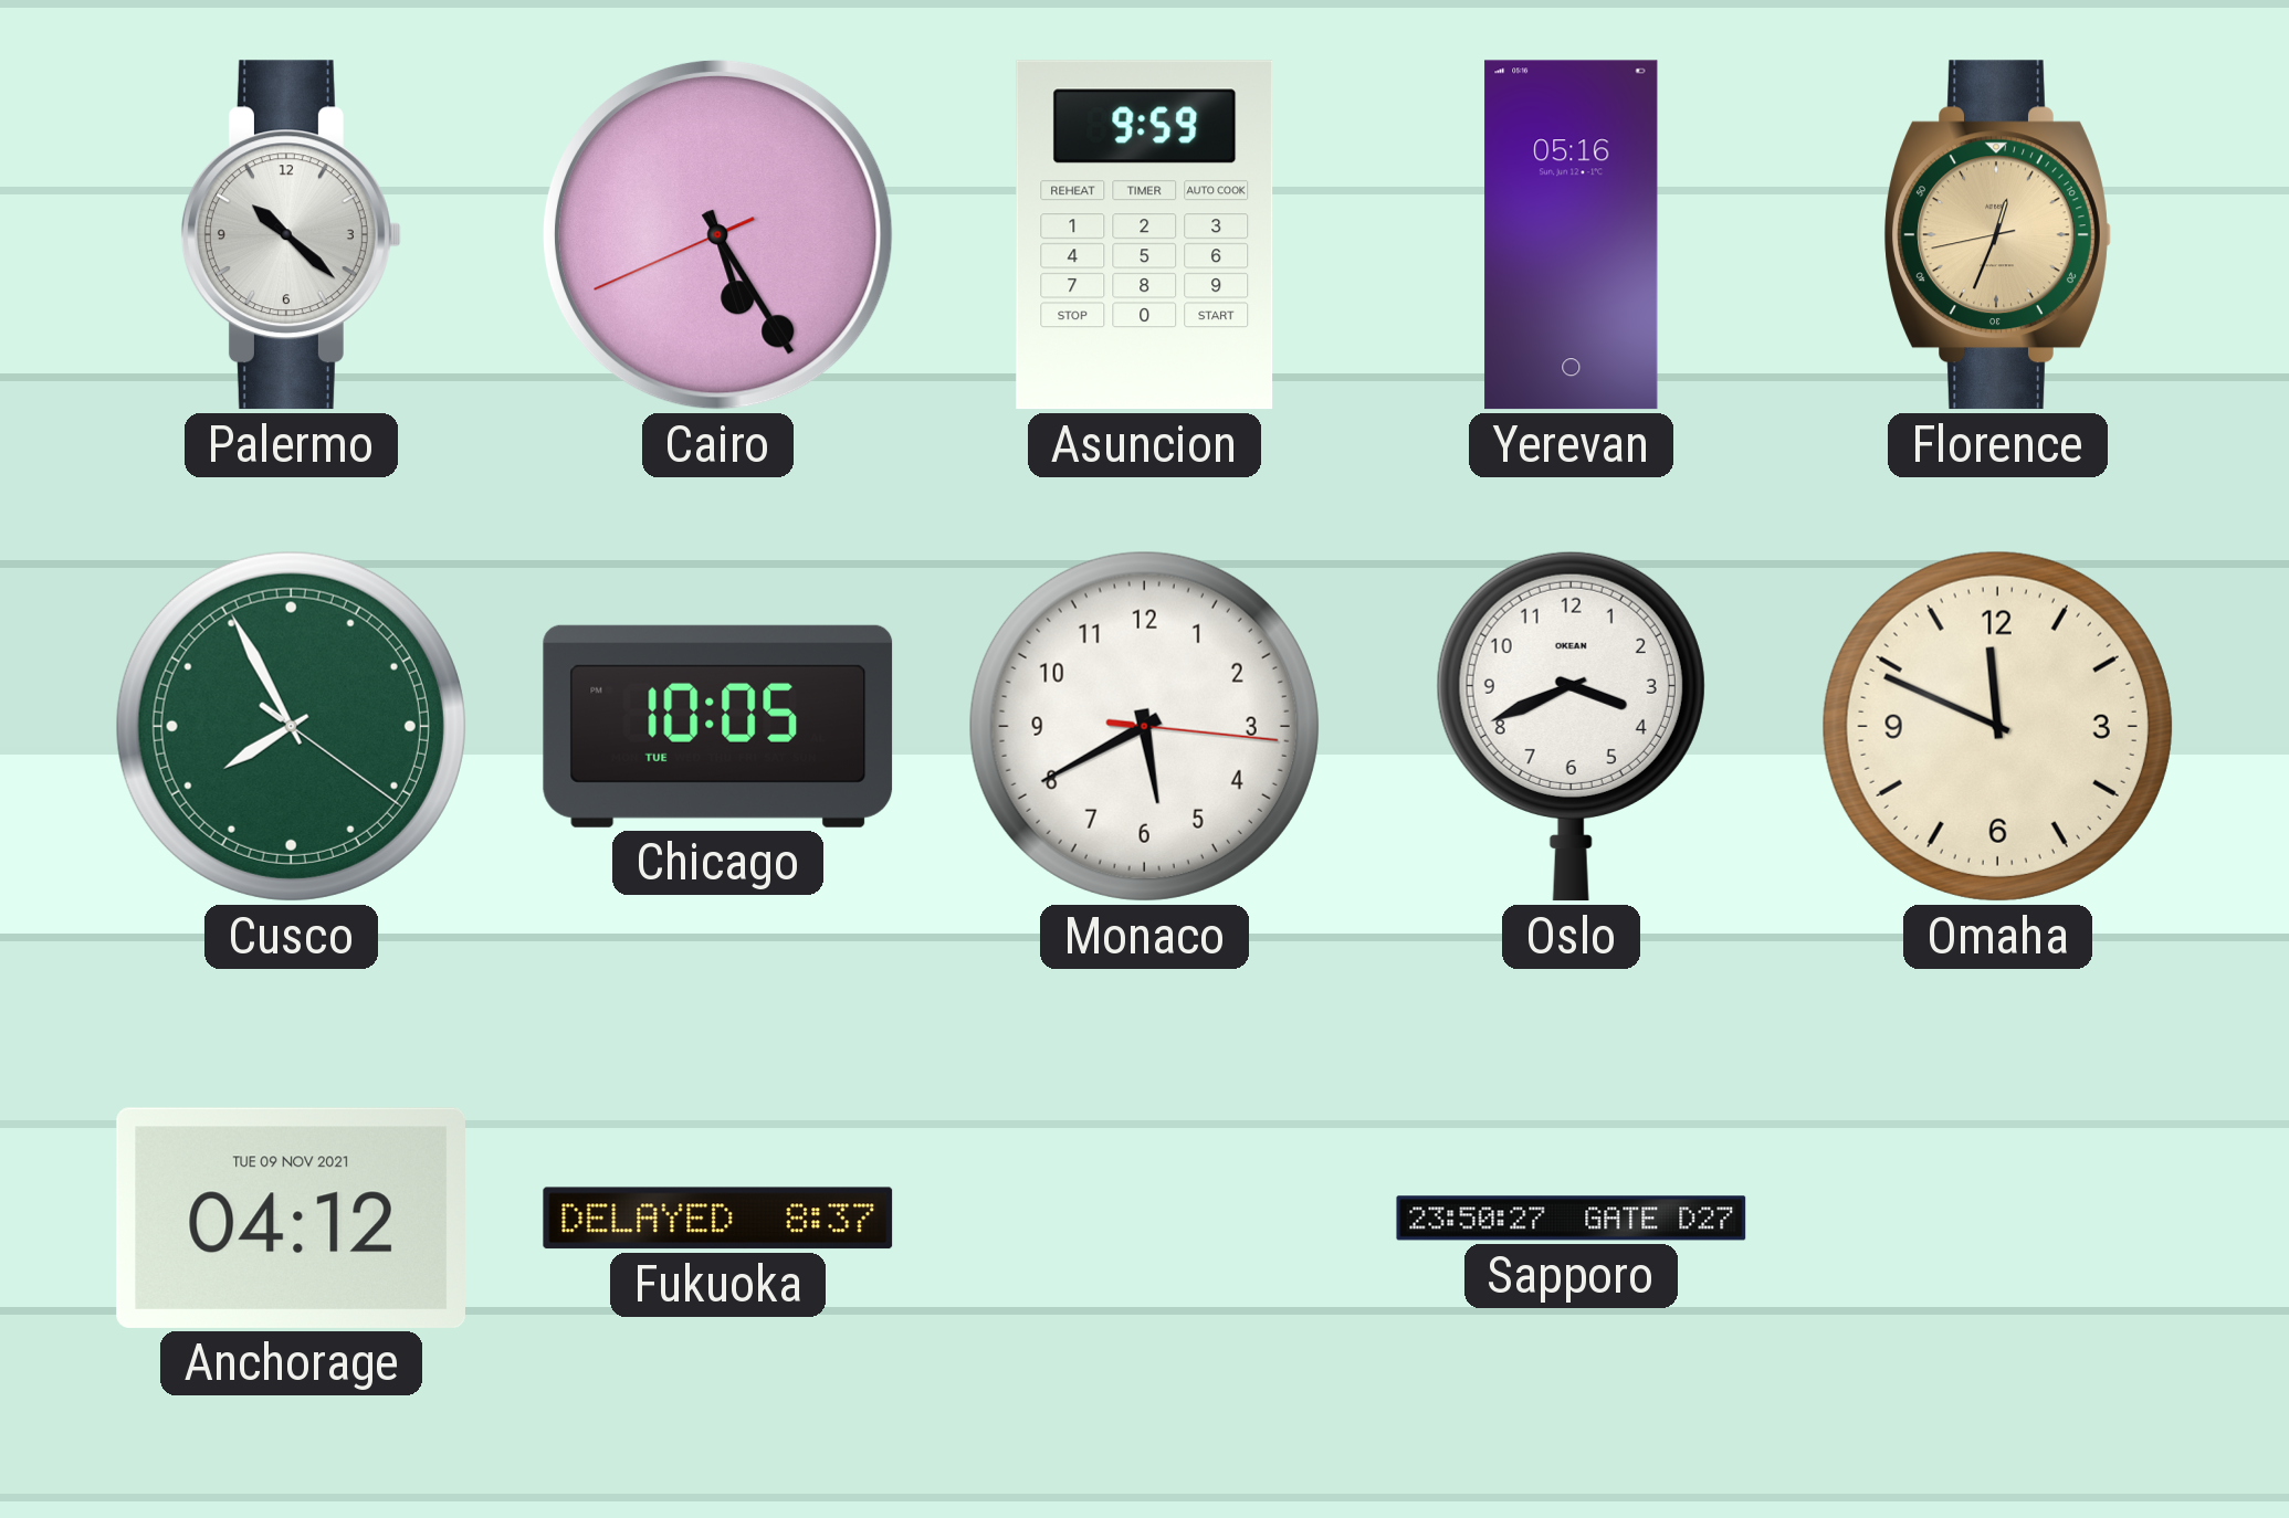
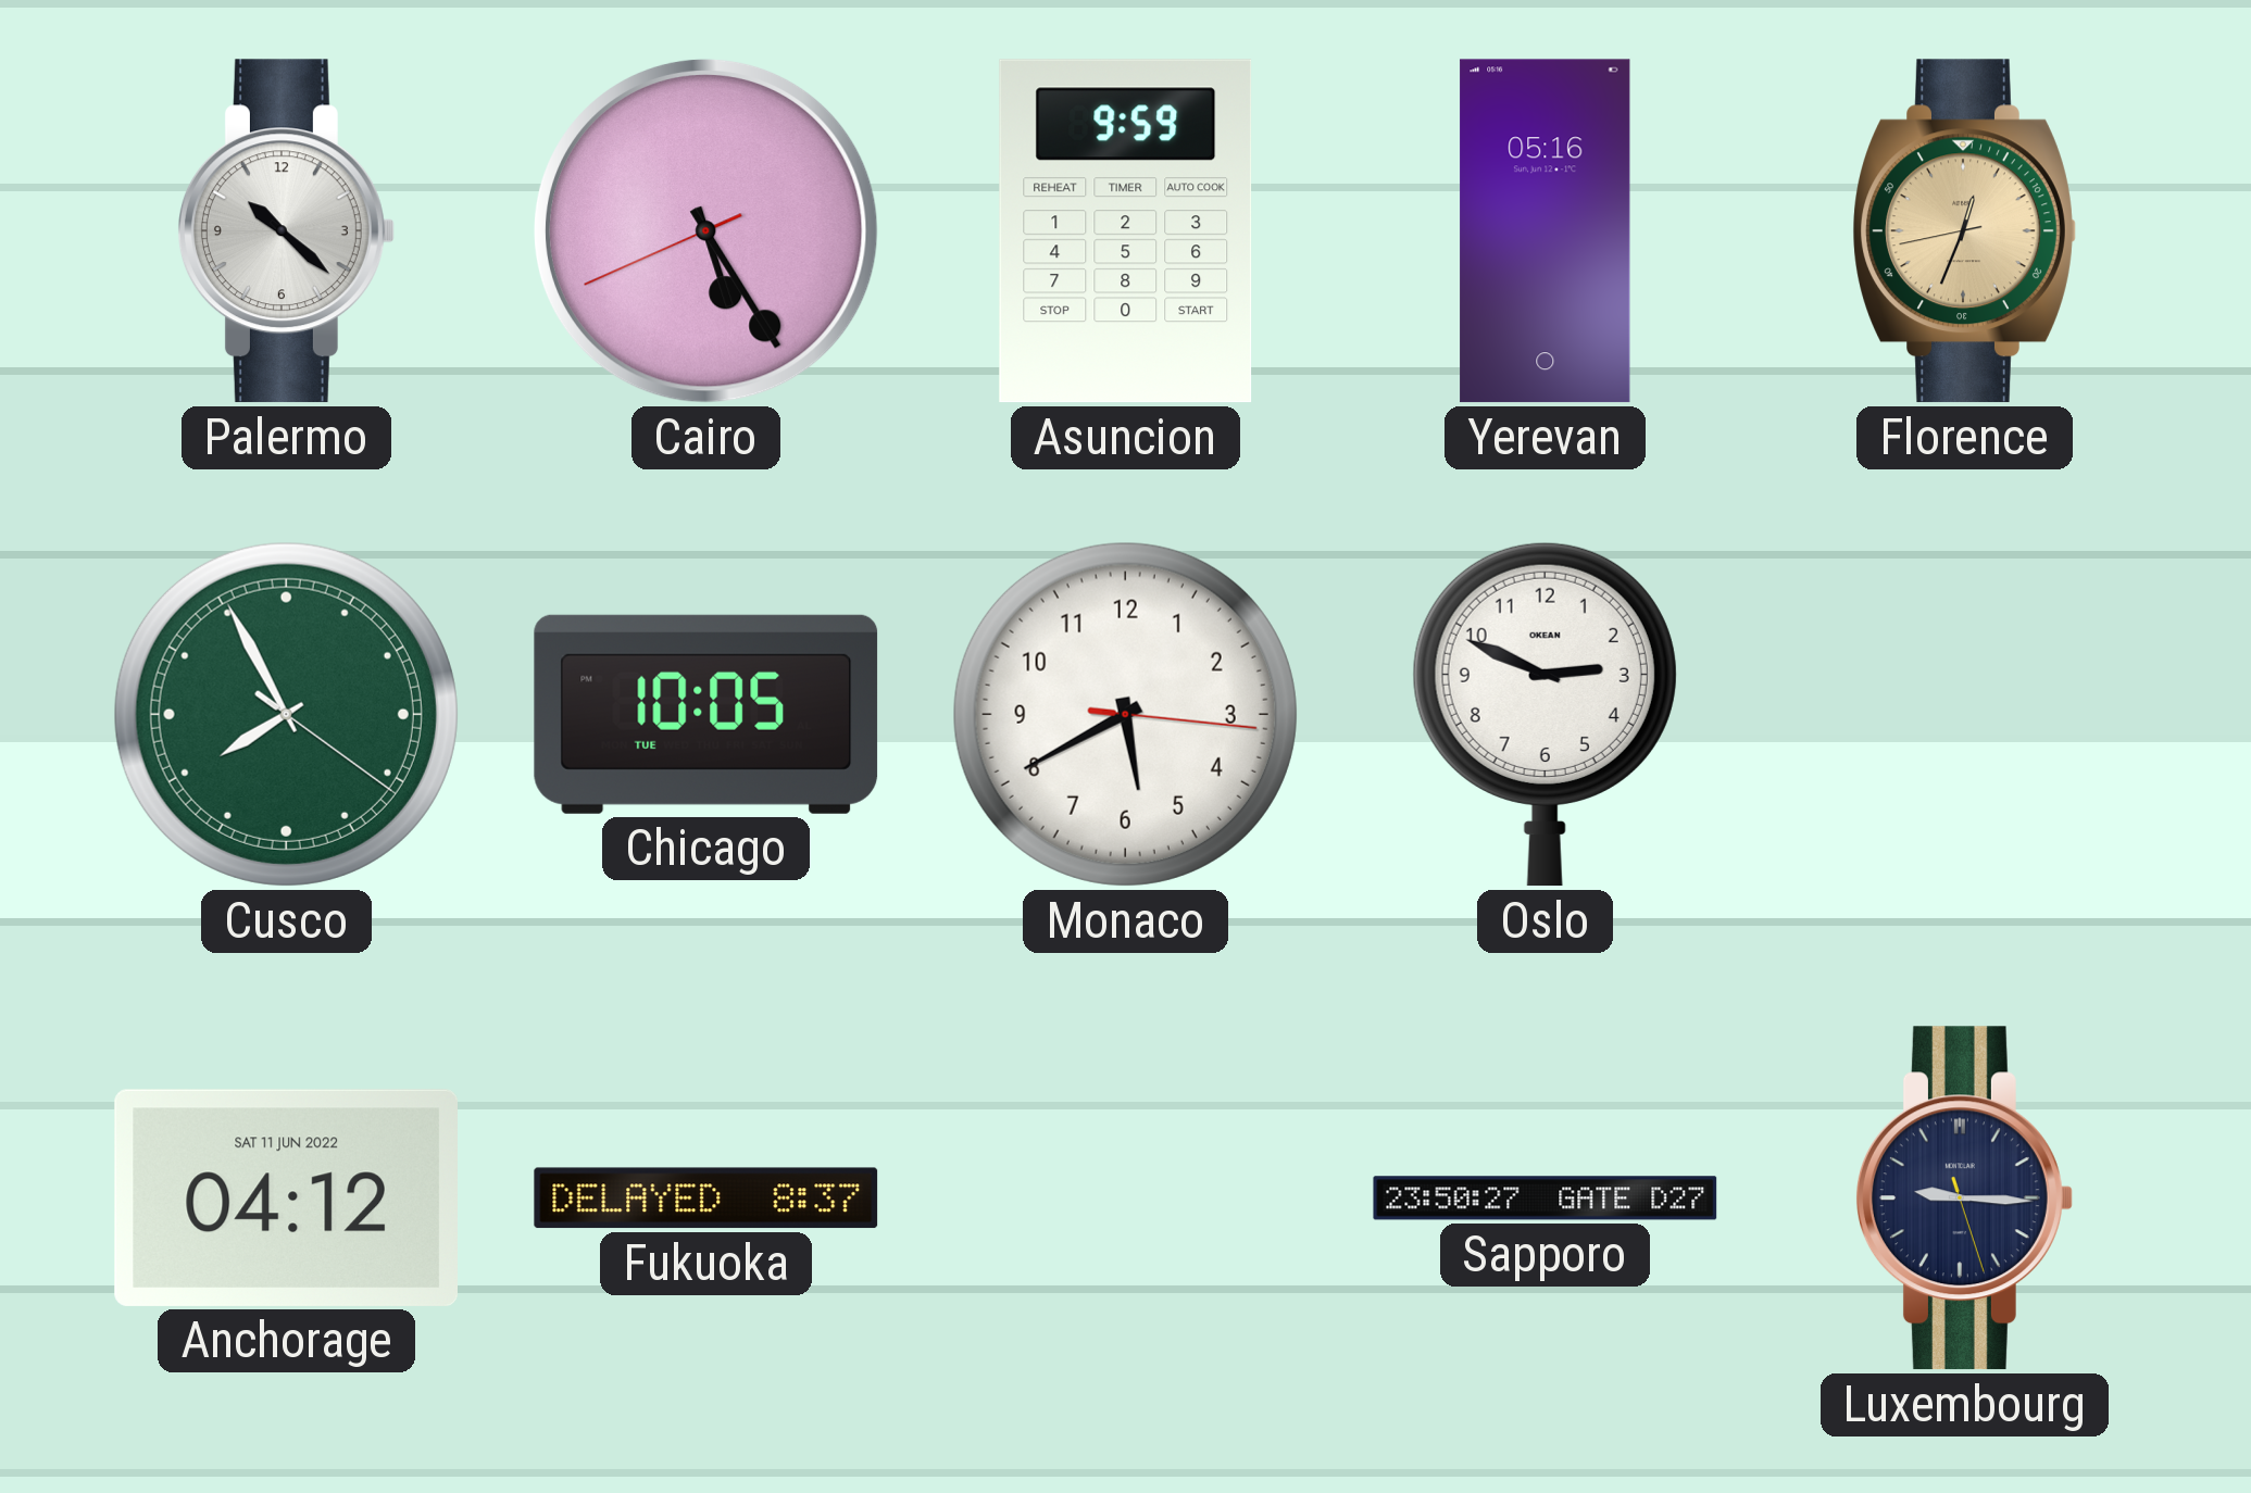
Oslo: 3:41 -> 2:49
Omaha: 11:49 -> none
Anchorage date: TUE 09 NOV 2021 -> SAT 11 JUN 2022
Luxembourg: none -> 9:15
